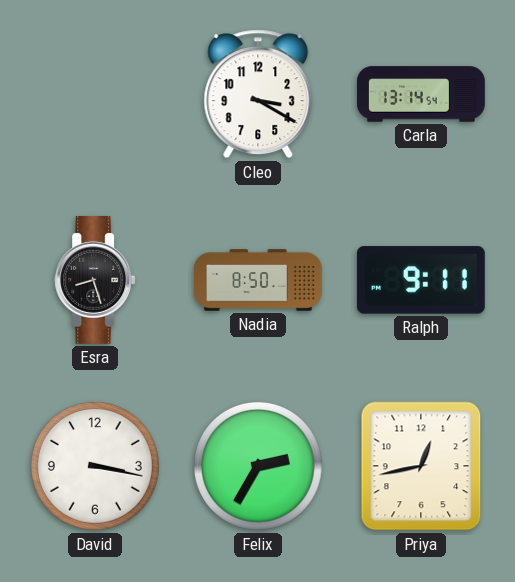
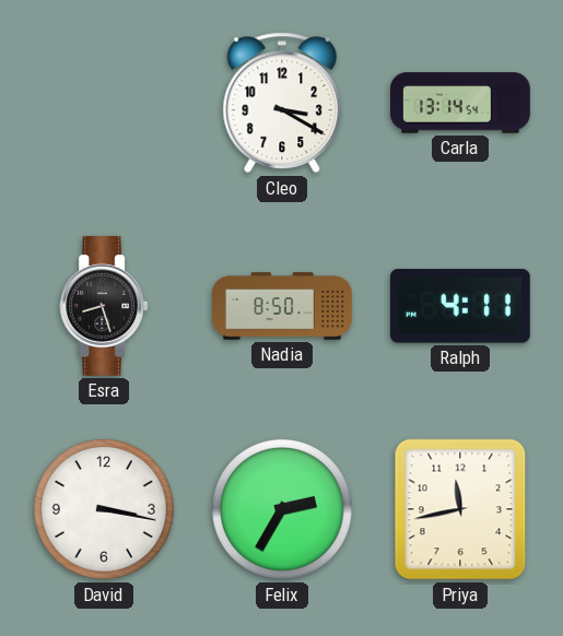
Ralph: 9:11 -> 4:11
Priya: 12:43 -> 11:43
